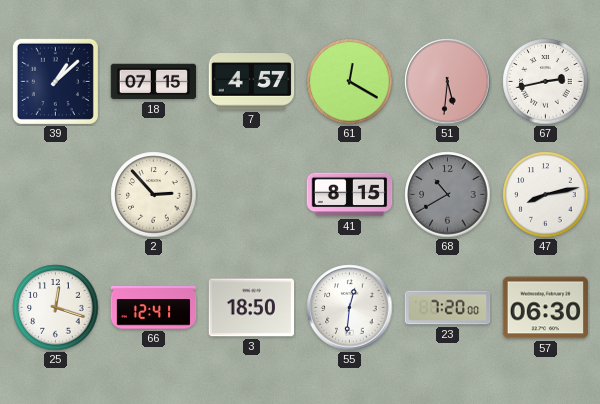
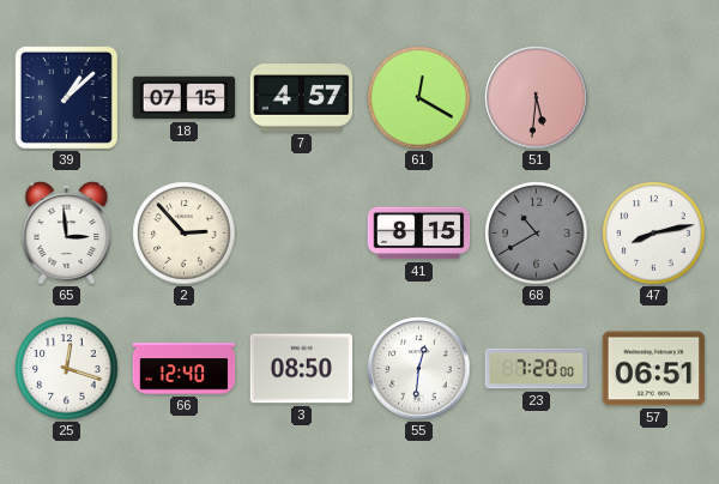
67: 2:43 -> none
65: none -> 2:59
66: 12:41 -> 12:40
3: 18:50 -> 08:50
57: 06:30 -> 06:51
